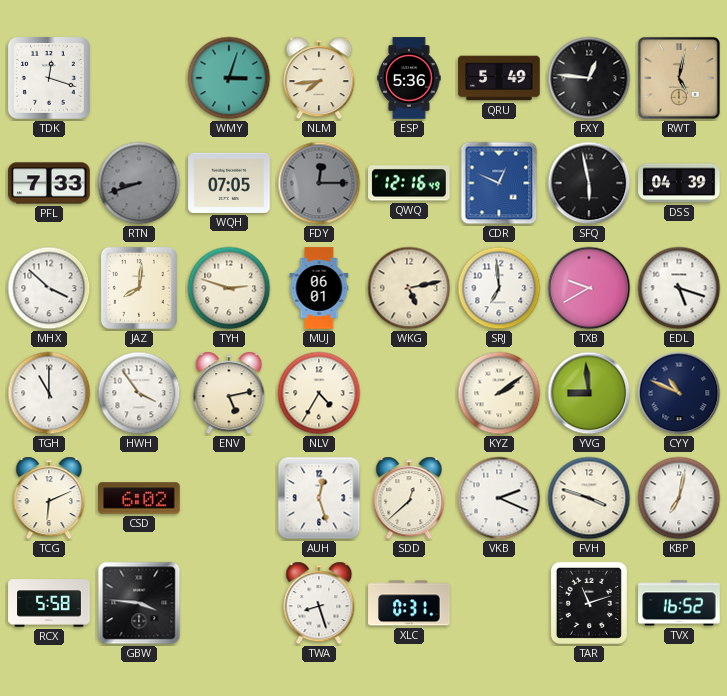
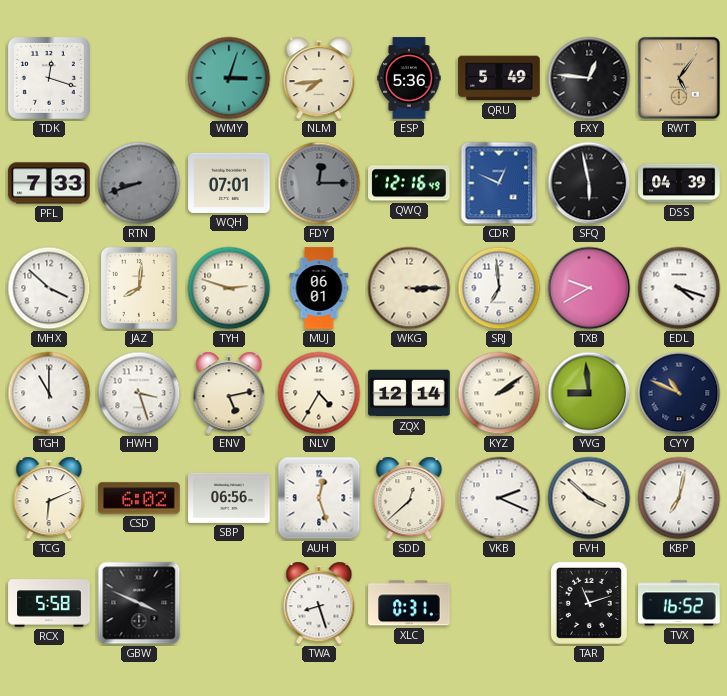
RWT: 5:02 -> 5:06
WQH: 07:05 -> 07:01
WKG: 5:13 -> 3:15
EDL: 5:18 -> 4:18
HWH: 3:54 -> 3:27
ZQX: none -> 12:14
SBP: none -> 06:56
FVH: 3:48 -> 3:52
GBW: 3:46 -> 3:49
